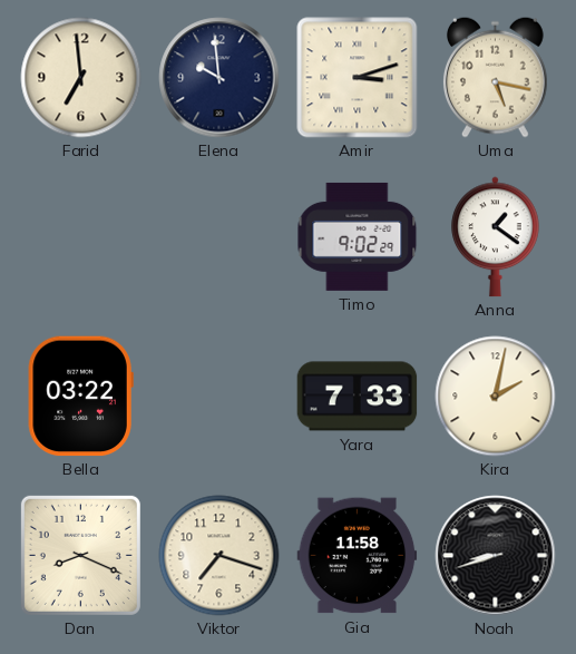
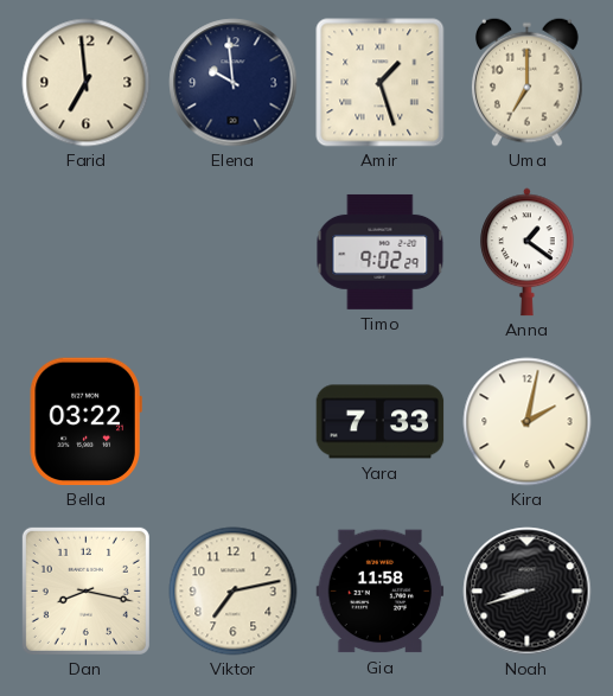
Amir: 3:12 -> 1:27
Uma: 5:17 -> 7:00
Dan: 8:19 -> 8:17
Viktor: 7:18 -> 7:13
